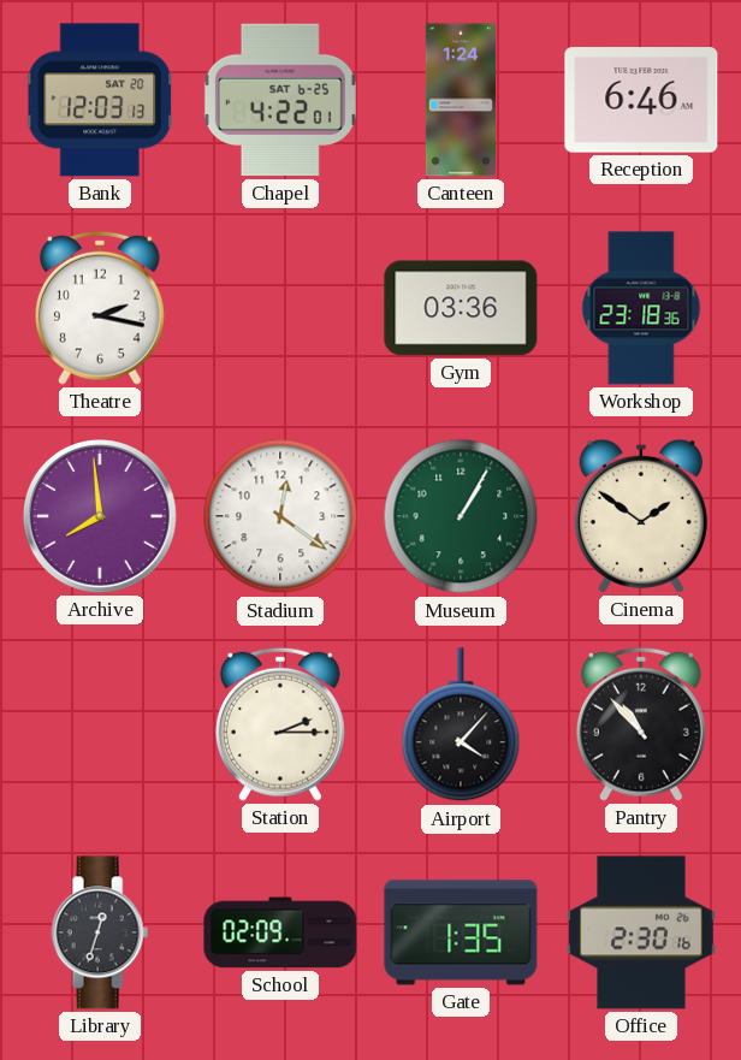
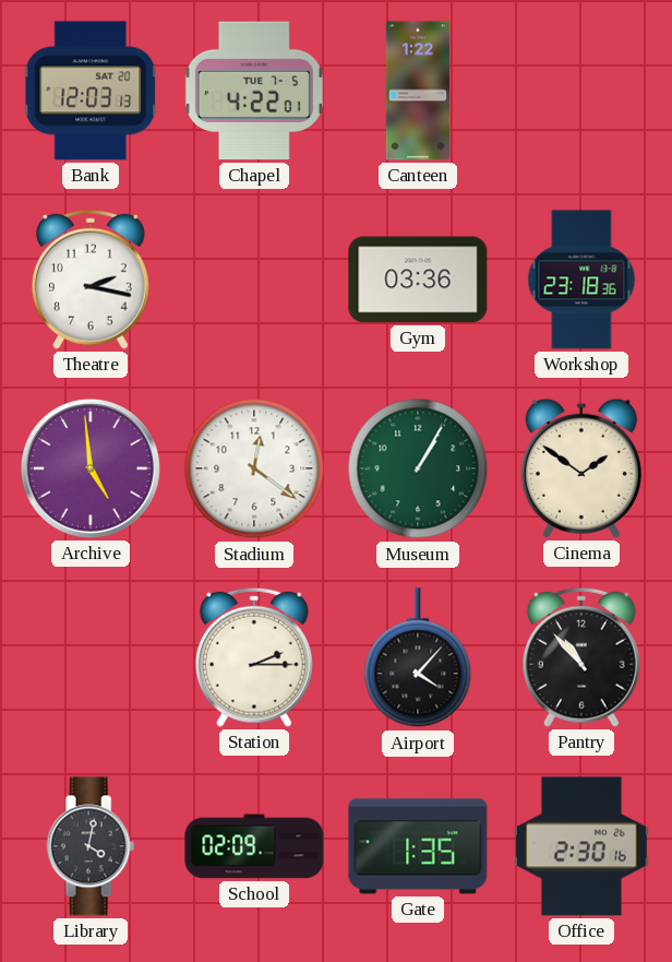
Chapel date: SAT 6-25 -> TUE 7-5
Canteen: 1:24 -> 1:22
Reception: 6:46 -> none
Archive: 7:59 -> 4:59
Library: 12:33 -> 4:02
